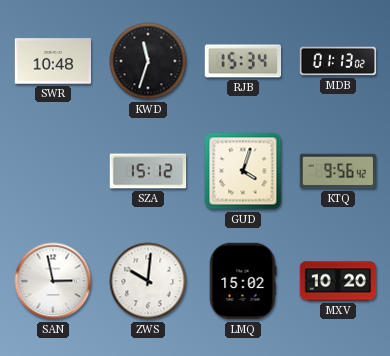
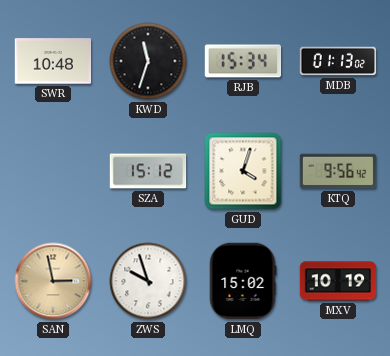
SAN dial: white -> champagne
ZWS: 10:01 -> 9:57
MXV: 10:20 -> 10:19
